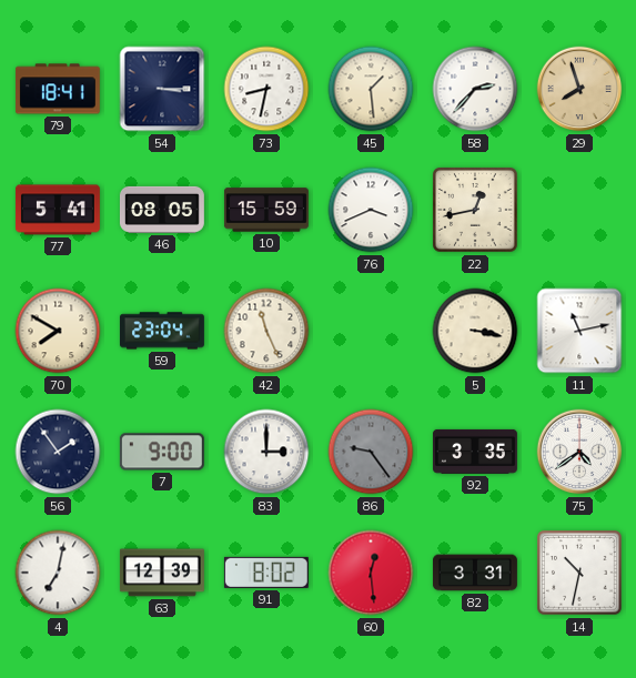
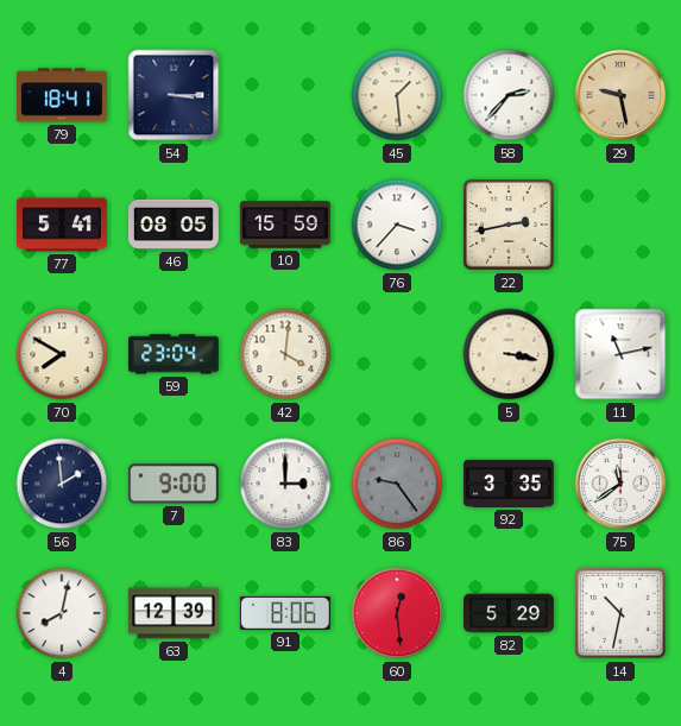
73: 8:32 -> none
29: 7:57 -> 9:28
76: 3:41 -> 3:37
22: 12:43 -> 2:43
42: 11:26 -> 4:01
56: 1:54 -> 1:59
75: 4:39 -> 11:39
4: 7:02 -> 8:02
91: 8:02 -> 8:06
82: 3:31 -> 5:29
